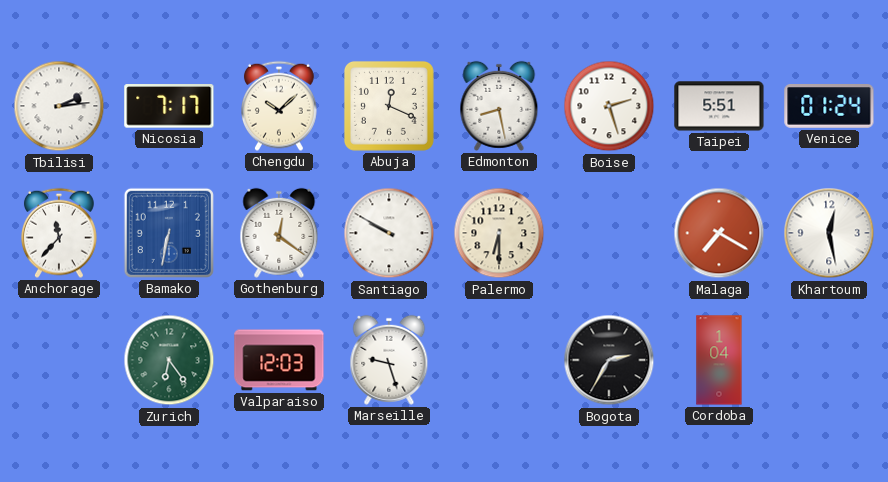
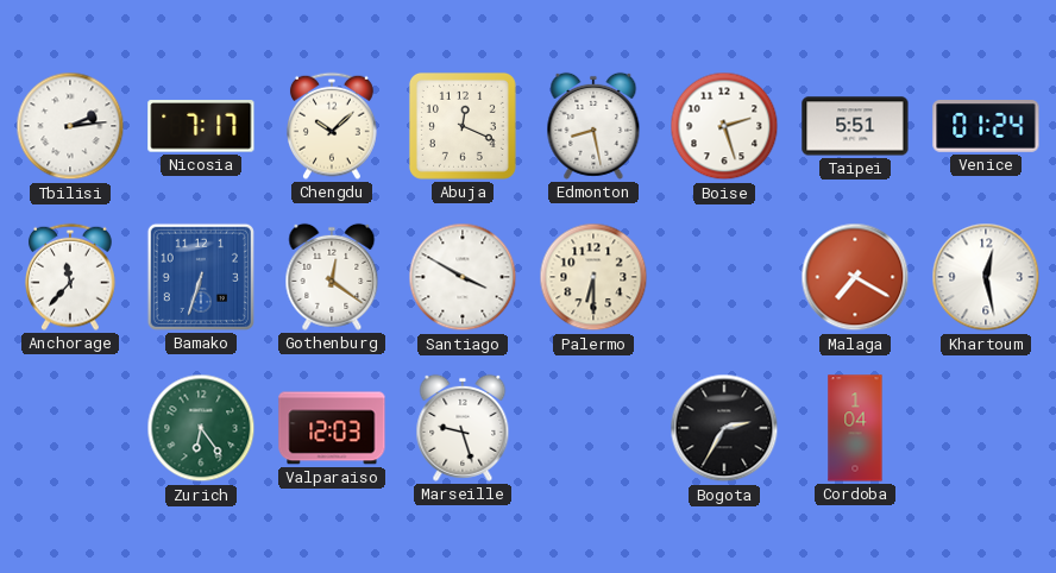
Bamako: 6:32 -> 6:33
Santiago: 9:50 -> 3:50
